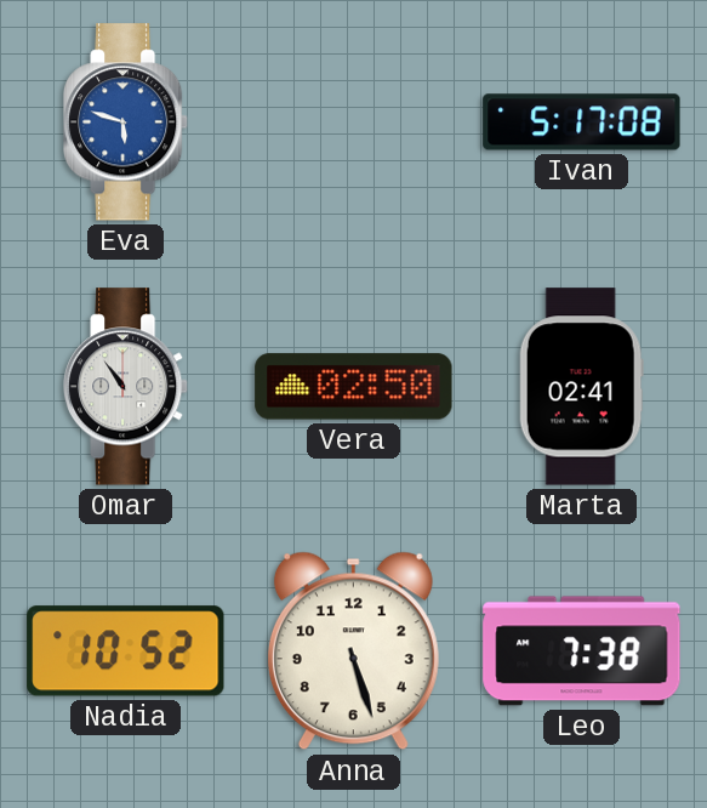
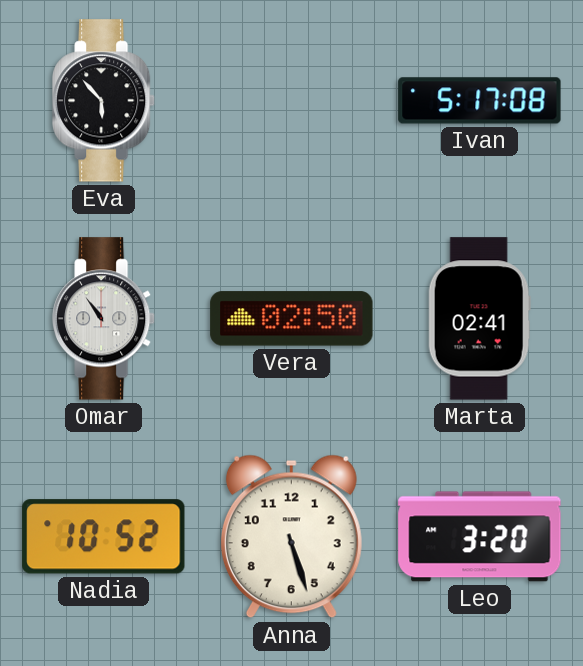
Eva: 5:48 -> 5:53
Eva dial: blue -> black
Leo: 7:38 -> 3:20
